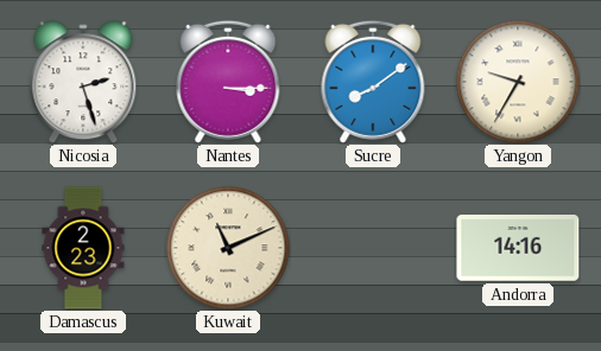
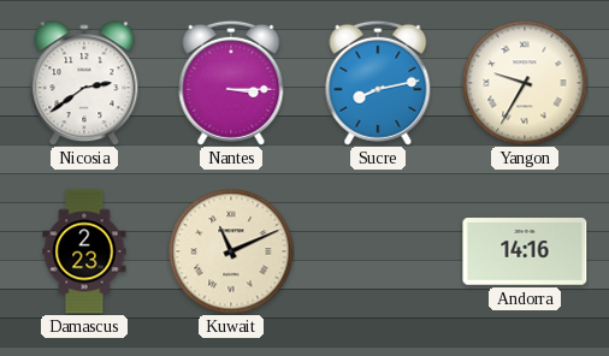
Nicosia: 2:27 -> 2:39
Sucre: 8:09 -> 8:13
